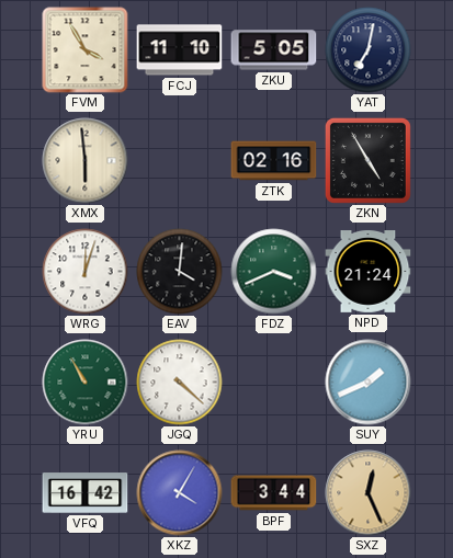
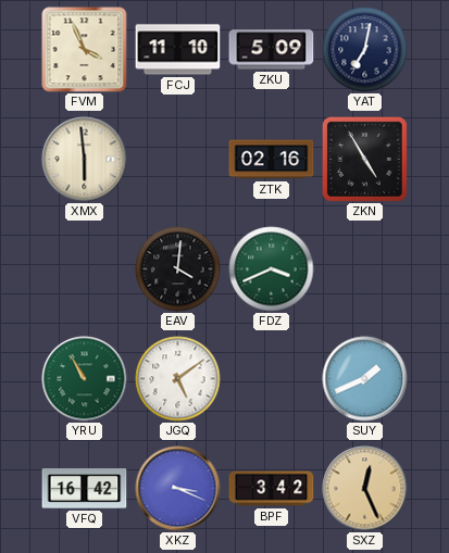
FVM: 3:55 -> 3:56
ZKU: 5:05 -> 5:09
WRG: 12:03 -> none
NPD: 21:24 -> none
JGQ: 4:22 -> 5:09
XKZ: 4:05 -> 3:19
BPF: 3:44 -> 3:42
